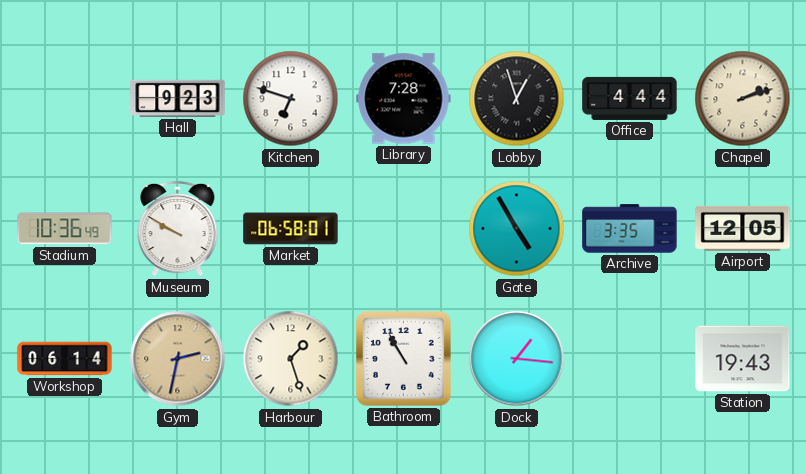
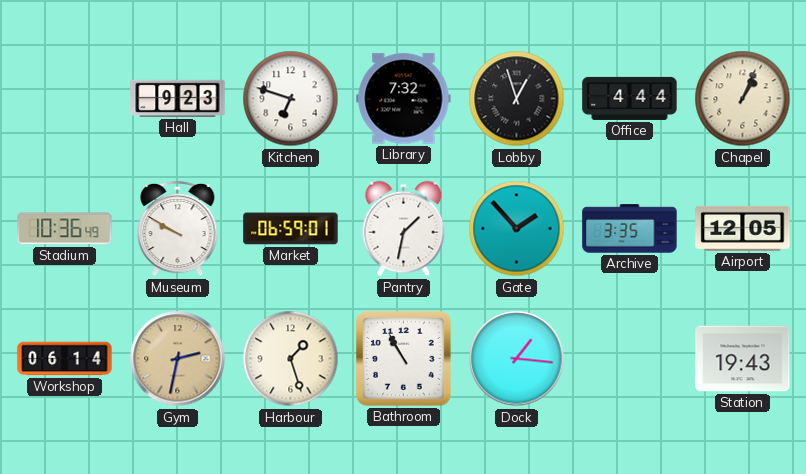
Library: 7:28 -> 7:32
Chapel: 2:12 -> 1:04
Market: 06:58 -> 06:59
Pantry: none -> 1:32
Gate: 4:55 -> 1:53
